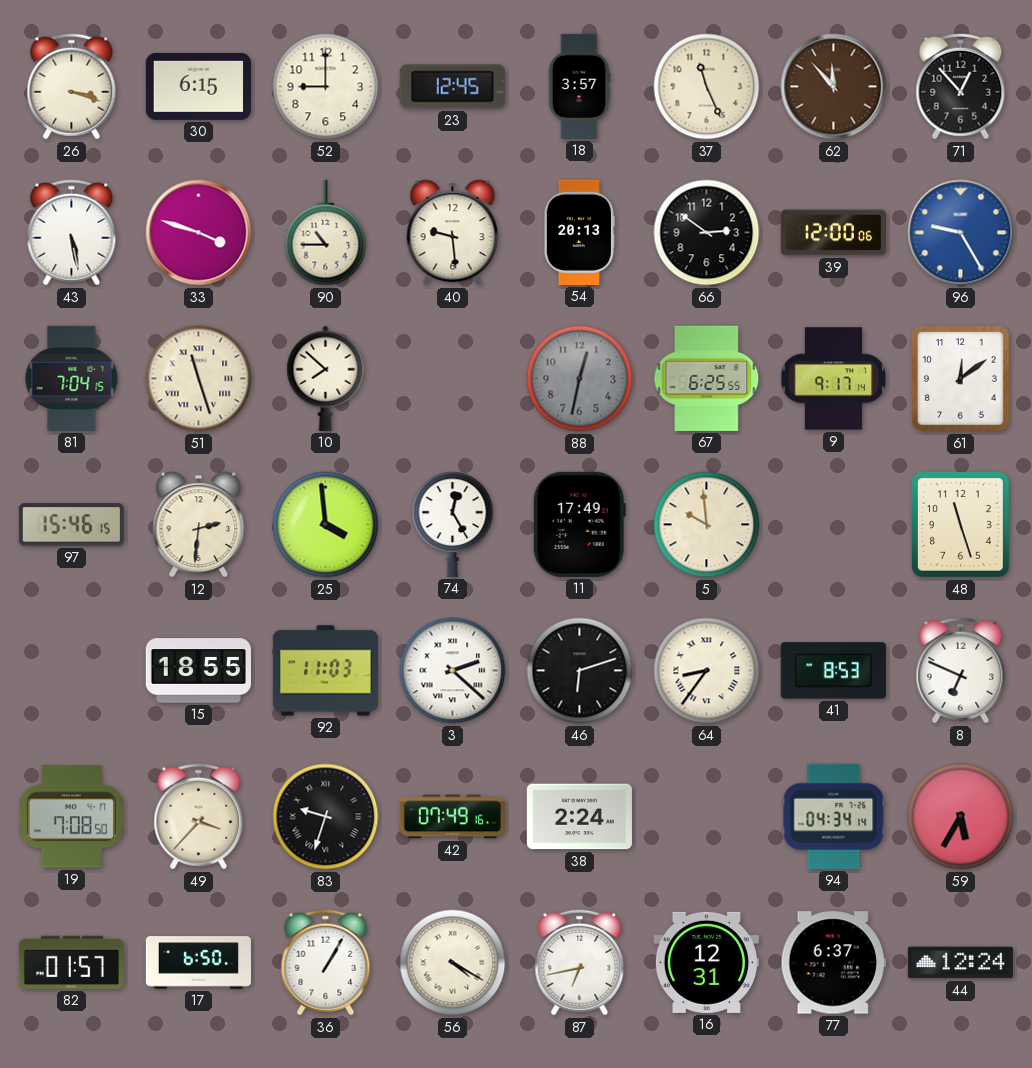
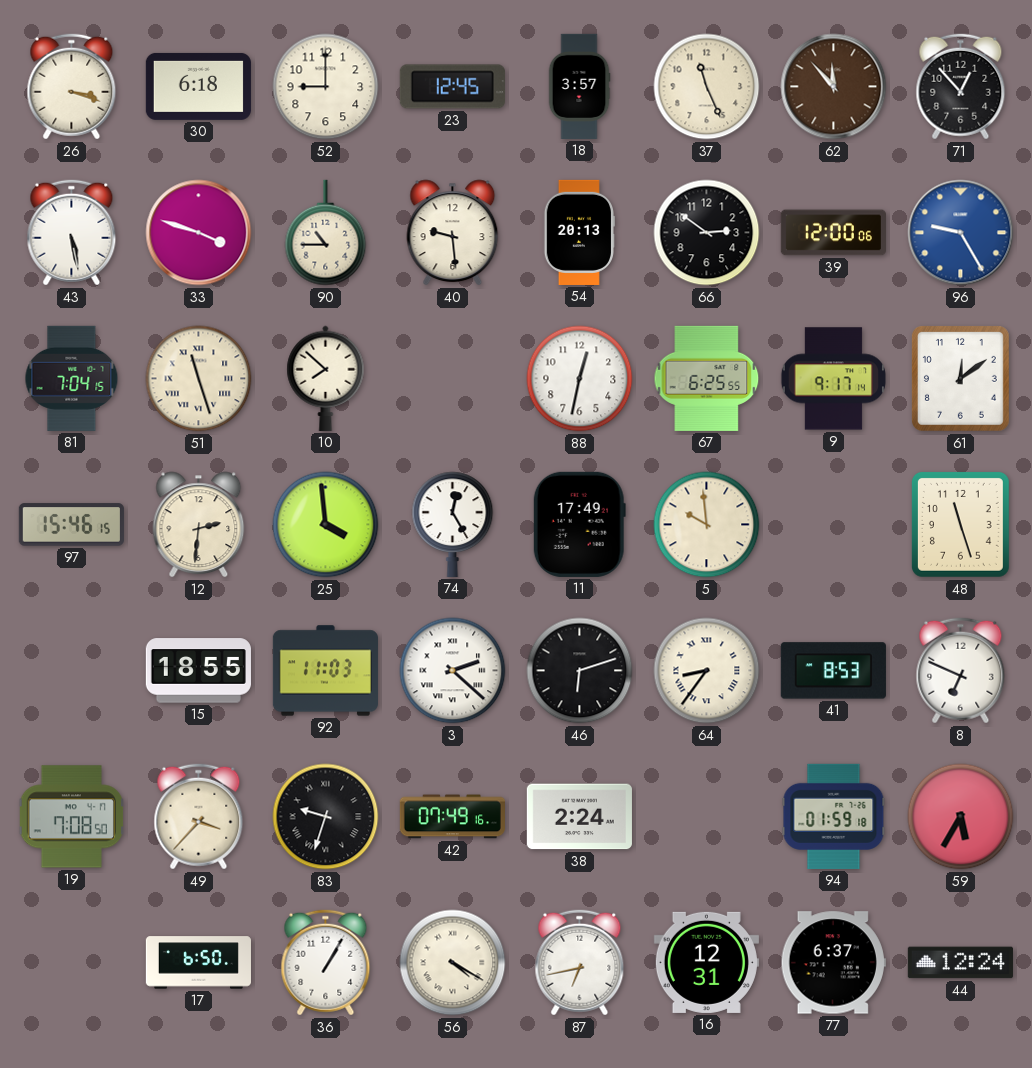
30: 6:15 -> 6:18
88 dial: grey -> white
94: 04:34 -> 01:59
82: 01:57 -> none
